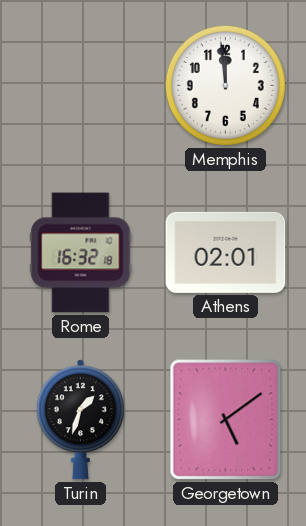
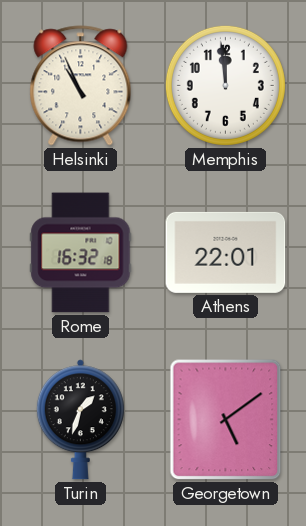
Helsinki: none -> 10:56
Athens: 02:01 -> 22:01
